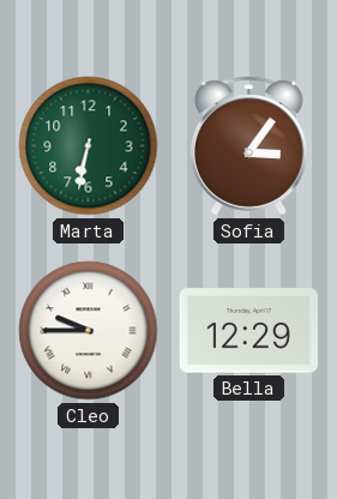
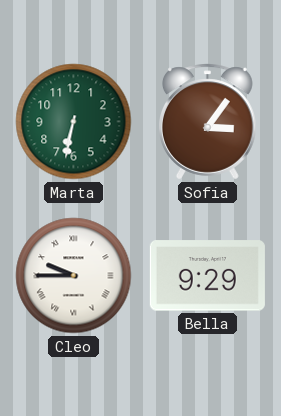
Bella: 12:29 -> 9:29
